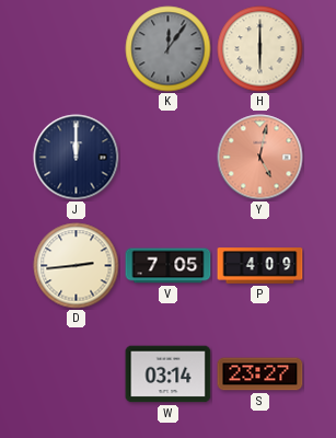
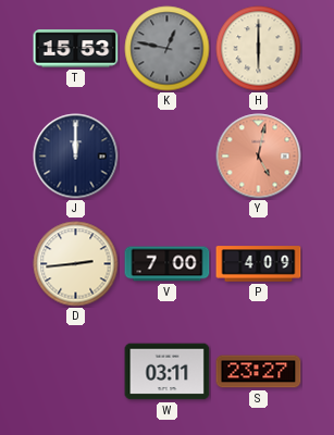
T: none -> 15:53
K: 12:06 -> 12:47
V: 7:05 -> 7:00
W: 03:14 -> 03:11
